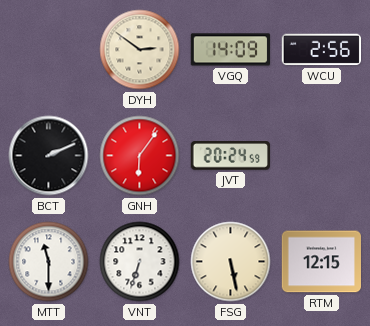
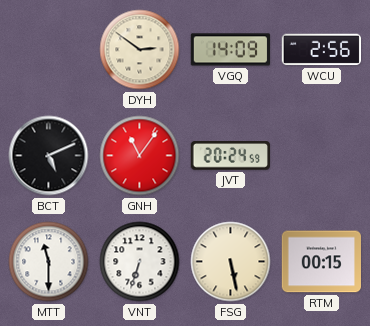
BCT: 2:11 -> 5:11
GNH: 6:06 -> 11:06
RTM: 12:15 -> 00:15
